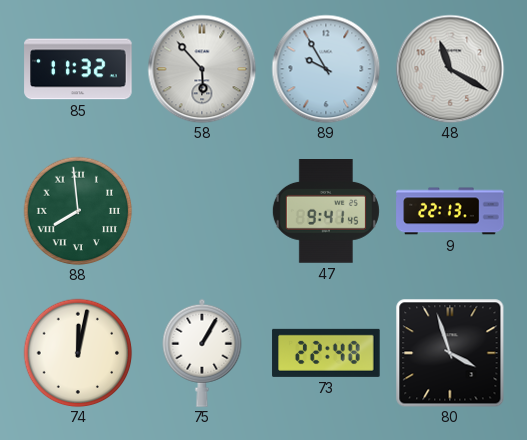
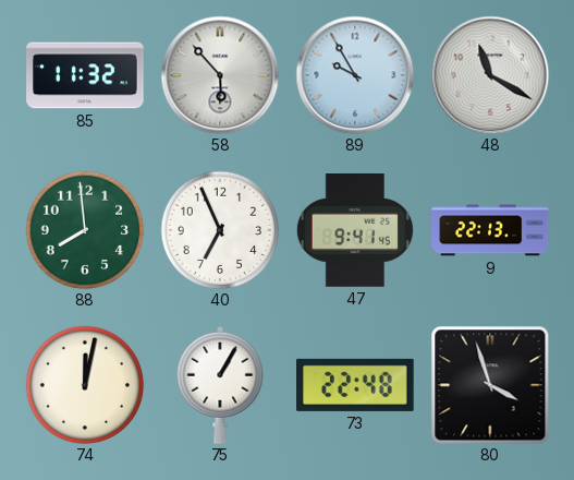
88 numerals: Roman -> Arabic
40: none -> 6:56
